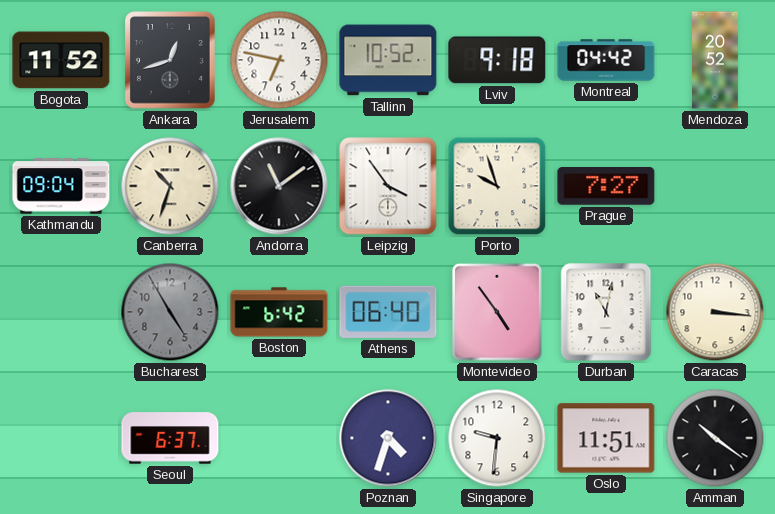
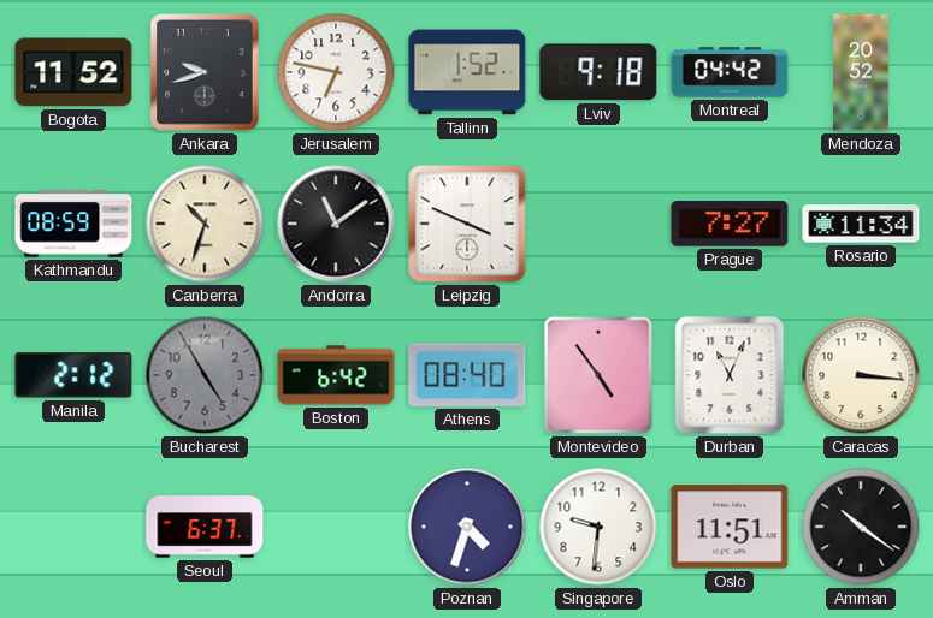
Ankara: 12:42 -> 9:42
Tallinn: 10:52 -> 1:52
Kathmandu: 09:04 -> 08:59
Leipzig: 3:54 -> 3:49
Porto: 9:57 -> none
Rosario: none -> 11:34
Manila: none -> 2:12
Athens: 06:40 -> 08:40
Durban: 11:02 -> 11:04
